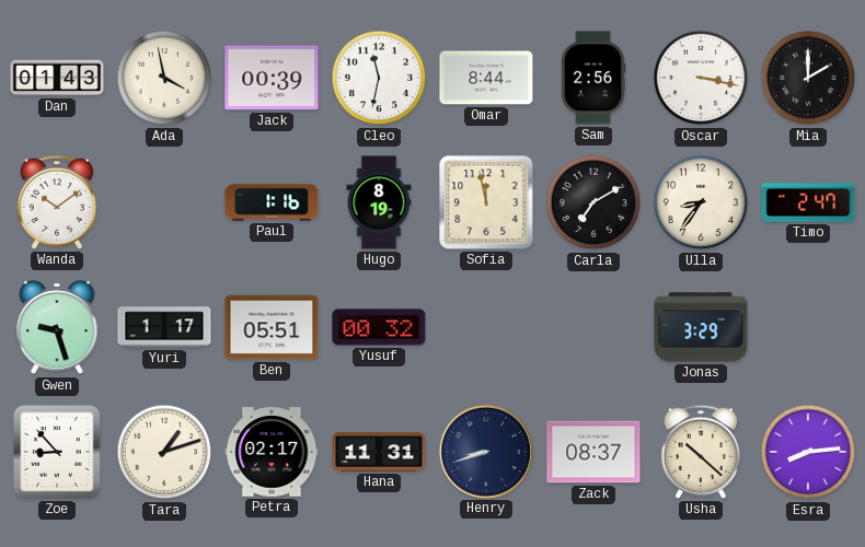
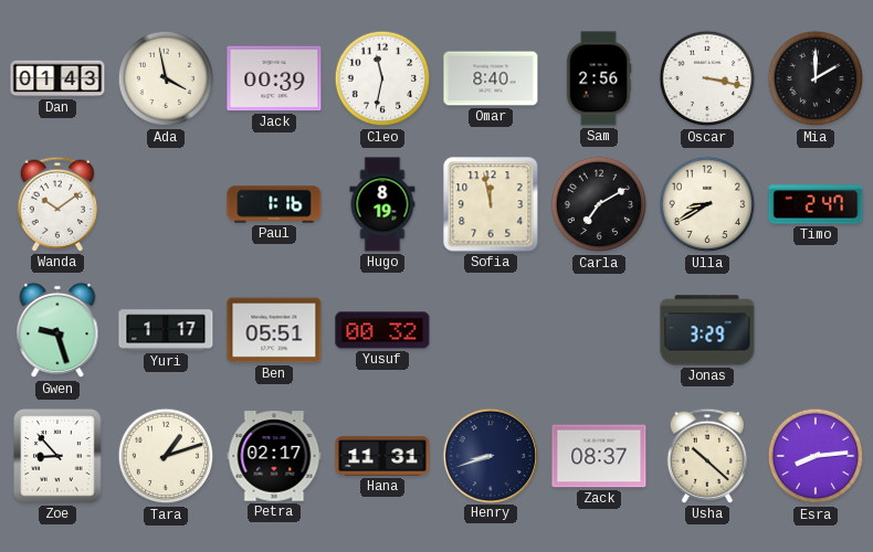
Omar: 8:44 -> 8:40
Ulla: 8:36 -> 8:40
